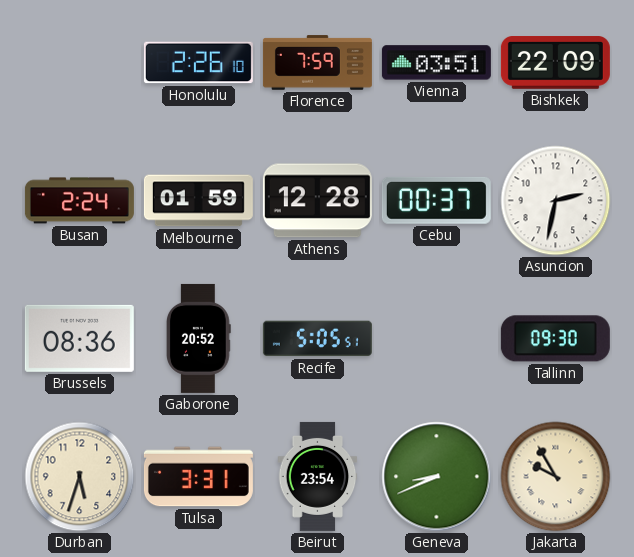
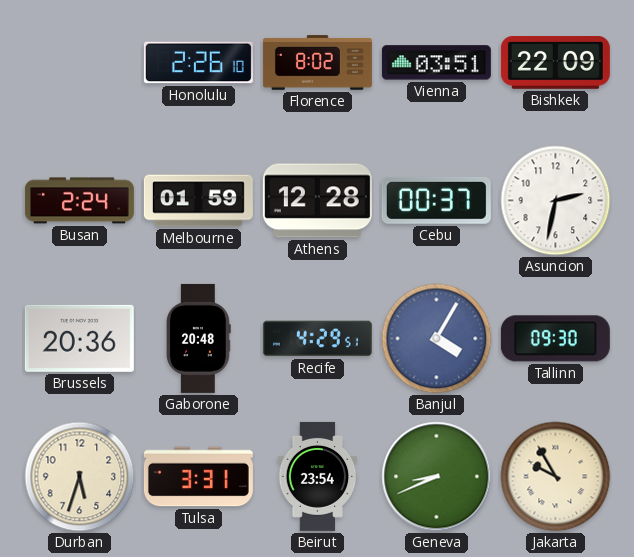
Florence: 7:59 -> 8:02
Brussels: 08:36 -> 20:36
Gaborone: 20:52 -> 20:48
Recife: 5:05 -> 4:29
Banjul: none -> 4:05
